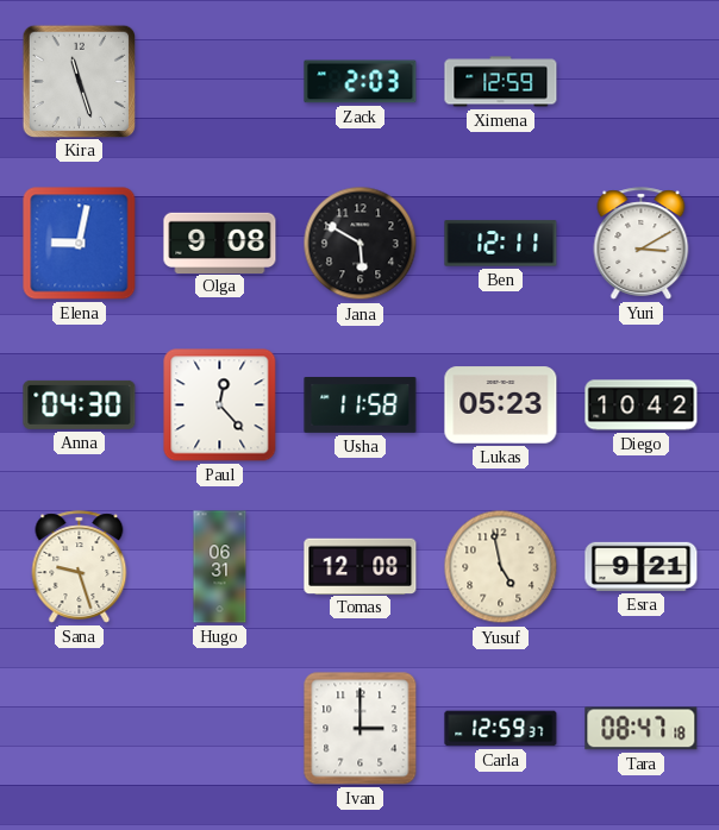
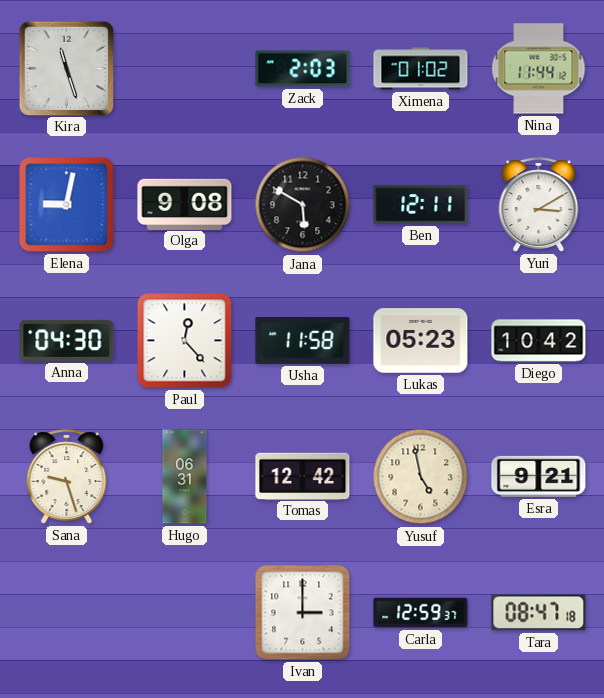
Ximena: 12:59 -> 01:02
Nina: none -> 11:44
Tomas: 12:08 -> 12:42
